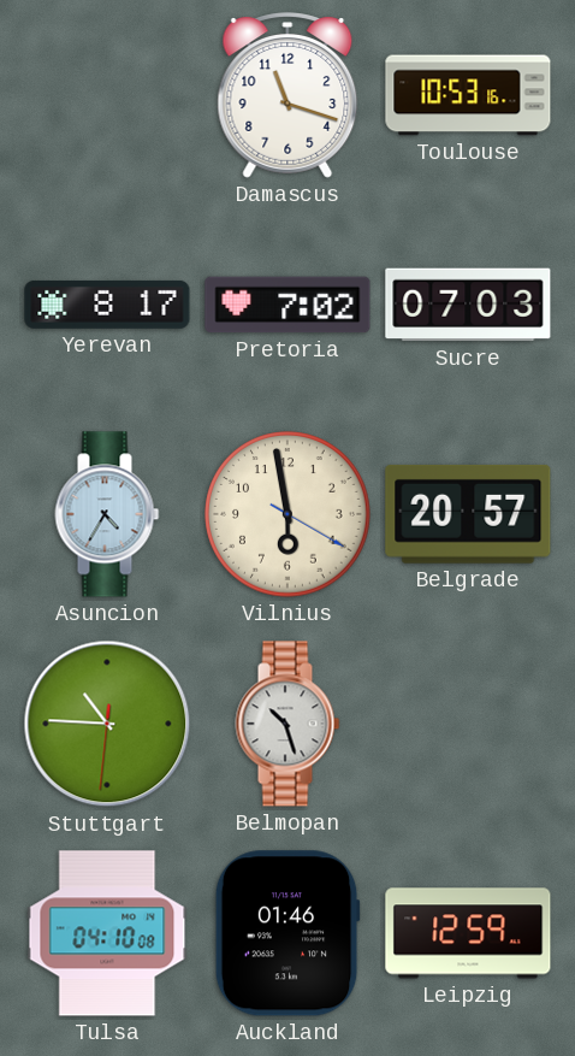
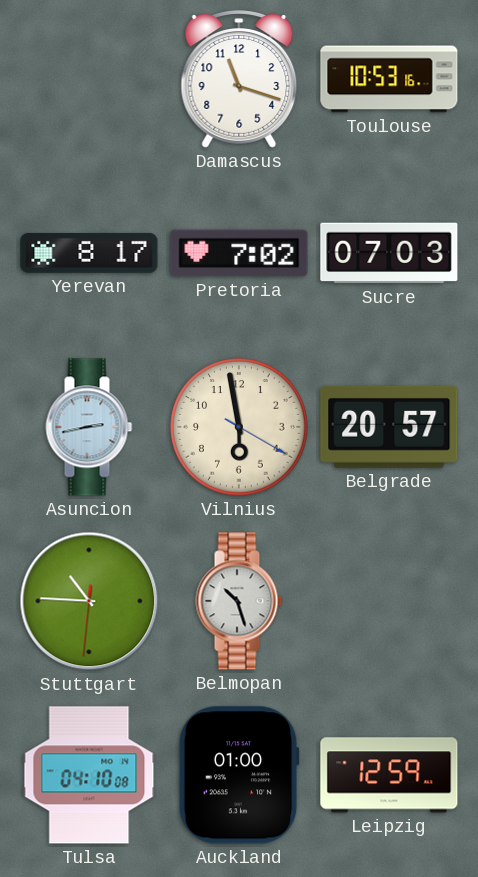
Asuncion: 4:35 -> 2:43
Auckland: 01:46 -> 01:00
